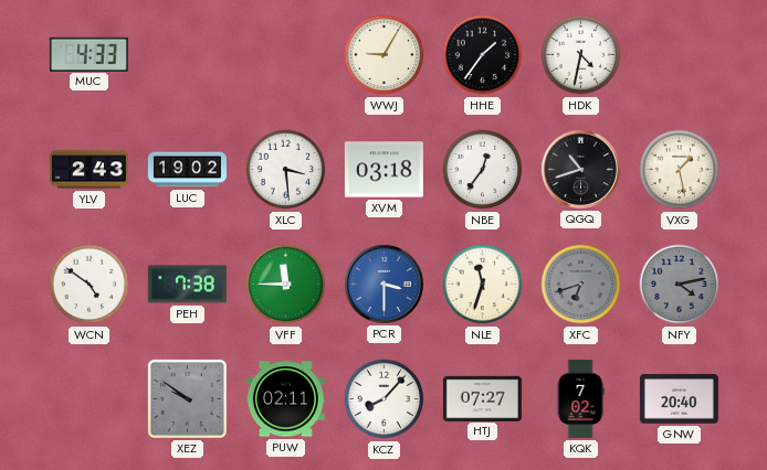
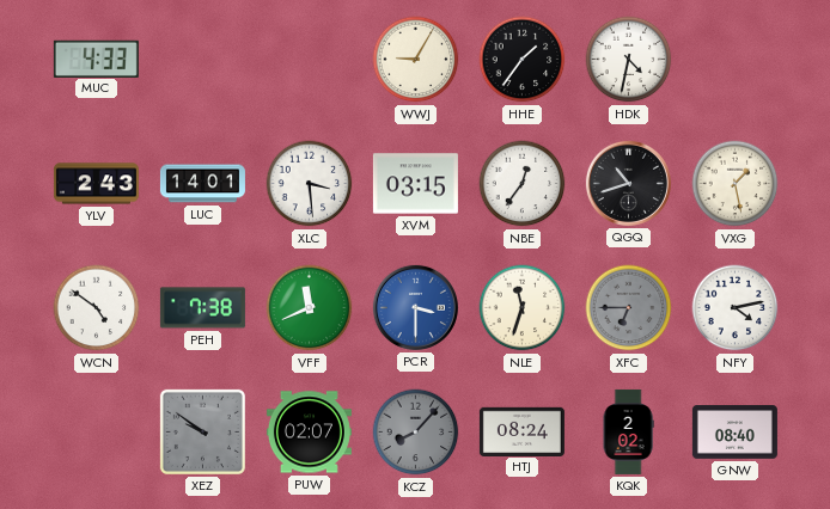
LUC: 19:02 -> 14:01
XVM: 03:18 -> 03:15
VFF: 11:45 -> 11:41
XFC: 6:42 -> 6:45
NFY dial: grey -> white
PUW: 02:11 -> 02:07
KCZ dial: white -> grey
HTJ: 07:27 -> 08:24
KQK: 7:02 -> 2:02
GNW: 20:40 -> 08:40
